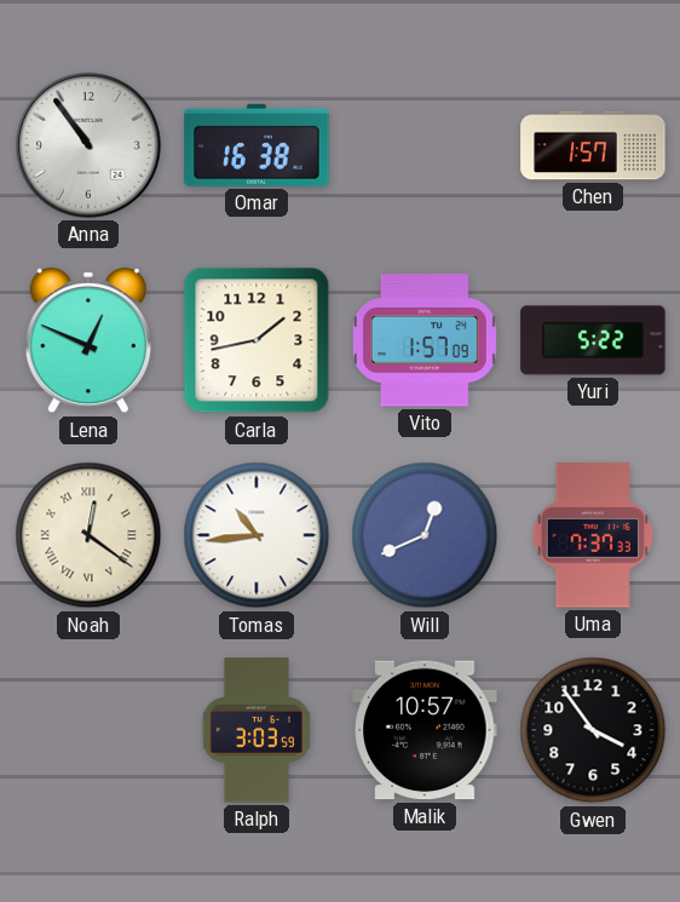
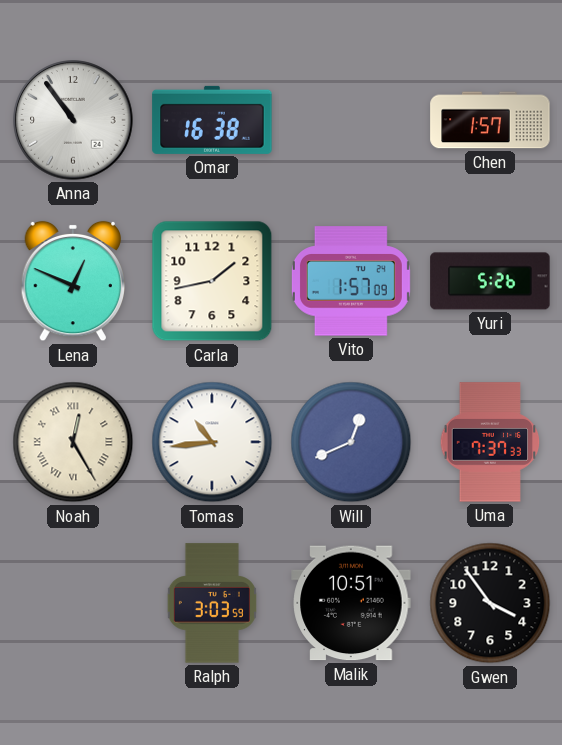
Yuri: 5:22 -> 5:26
Noah: 12:21 -> 12:25
Malik: 10:57 -> 10:51
